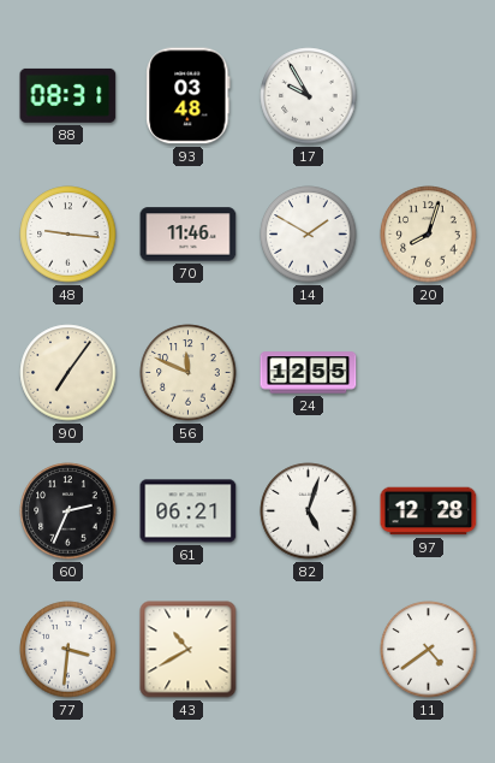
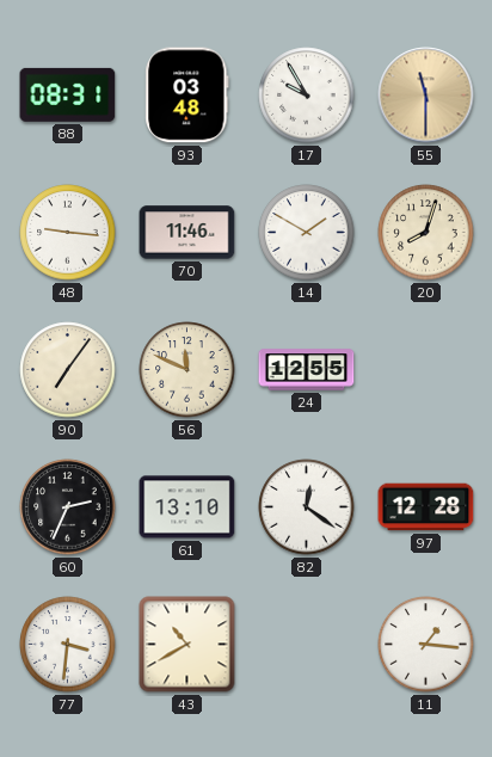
55: none -> 11:30
61: 06:21 -> 13:10
82: 5:03 -> 12:21
11: 4:39 -> 1:16
